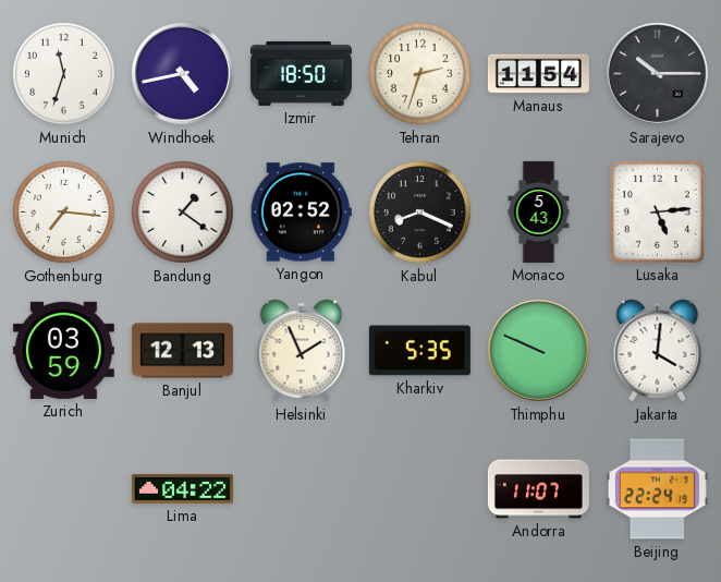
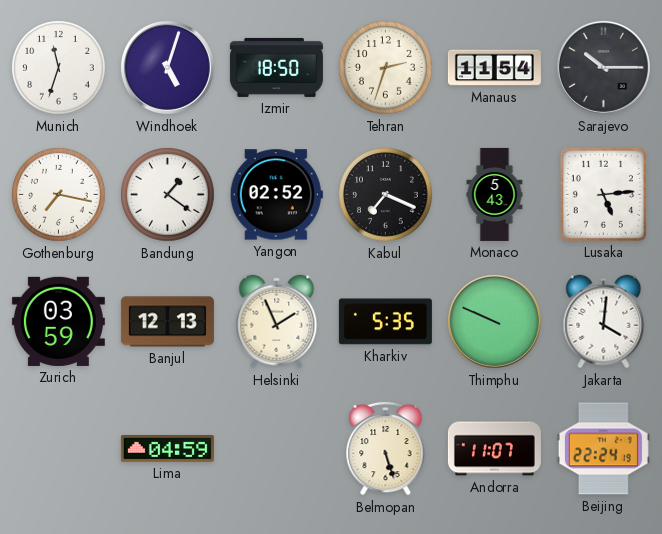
Windhoek: 4:43 -> 5:03
Gothenburg: 7:16 -> 7:17
Kabul: 8:19 -> 7:19
Lima: 04:22 -> 04:59
Belmopan: none -> 5:27
